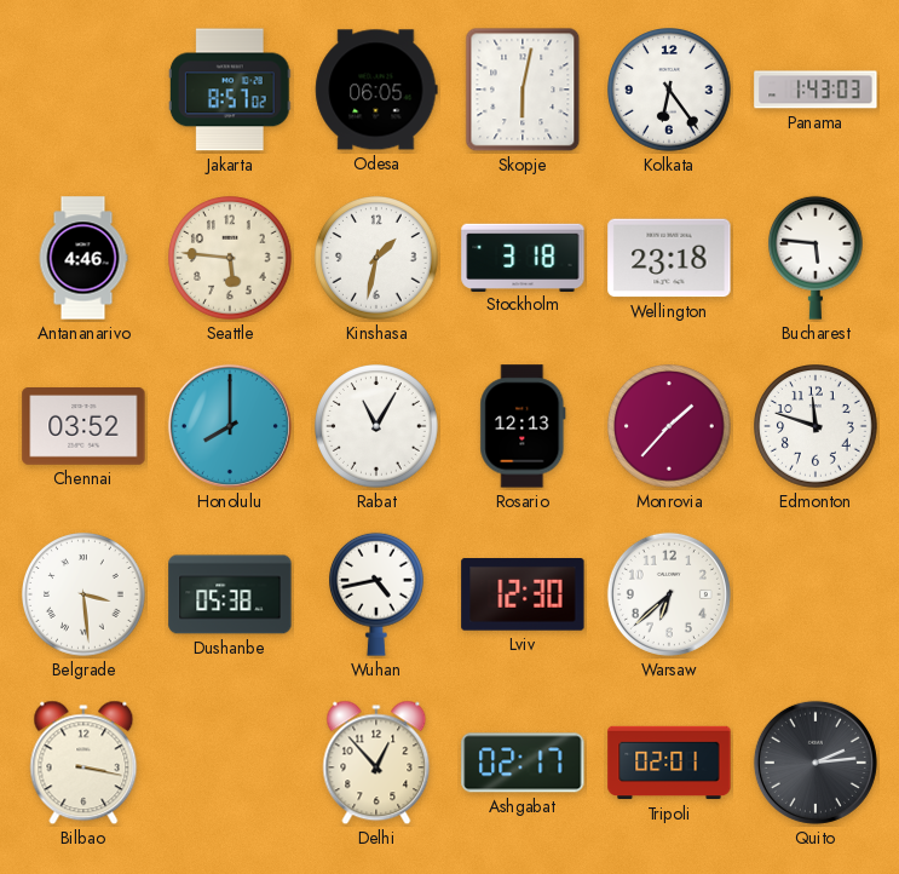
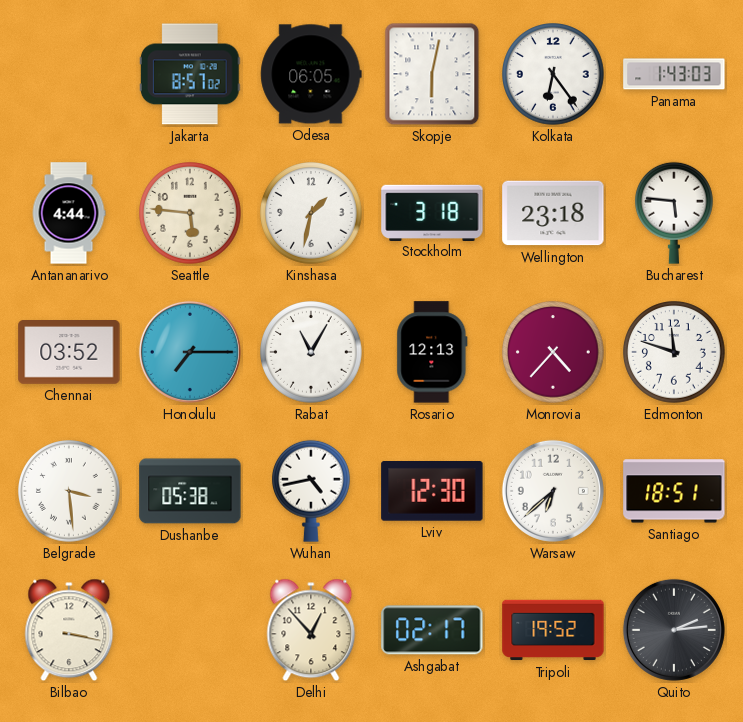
Antananarivo: 4:46 -> 4:44
Honolulu: 8:00 -> 7:15
Monrovia: 1:37 -> 4:37
Santiago: none -> 18:51
Tripoli: 02:01 -> 19:52
